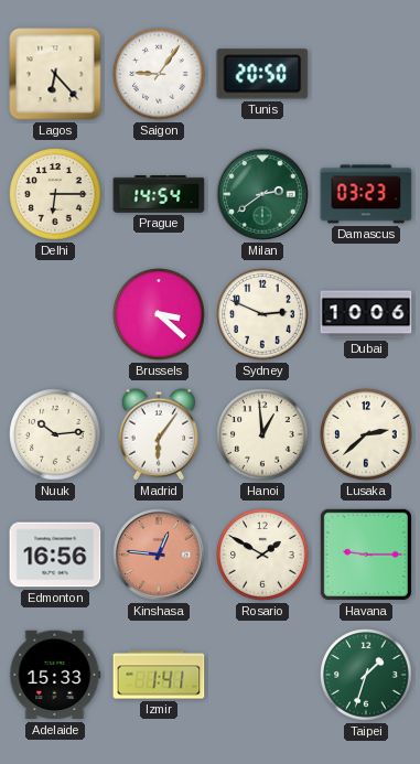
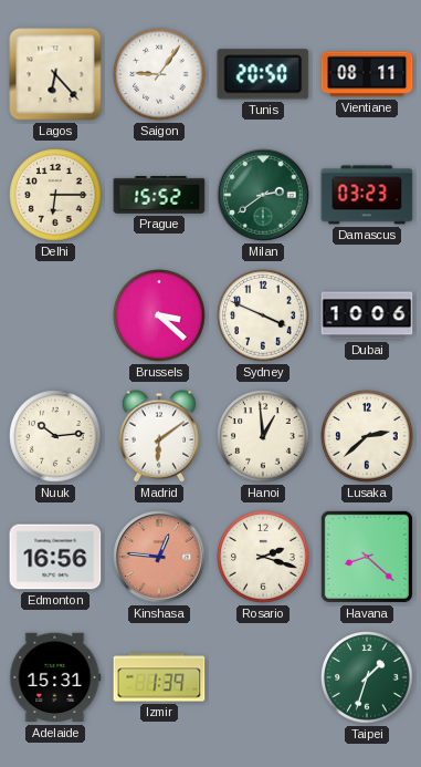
Vientiane: none -> 08:11
Prague: 14:54 -> 15:52
Sydney: 2:49 -> 3:49
Madrid: 6:06 -> 6:09
Rosario: 1:50 -> 2:18
Havana: 9:15 -> 8:22
Adelaide: 15:33 -> 15:31
Izmir: 1:41 -> 1:39
